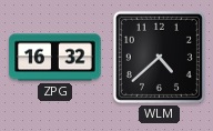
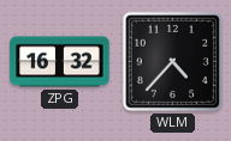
WLM: 4:38 -> 4:37
